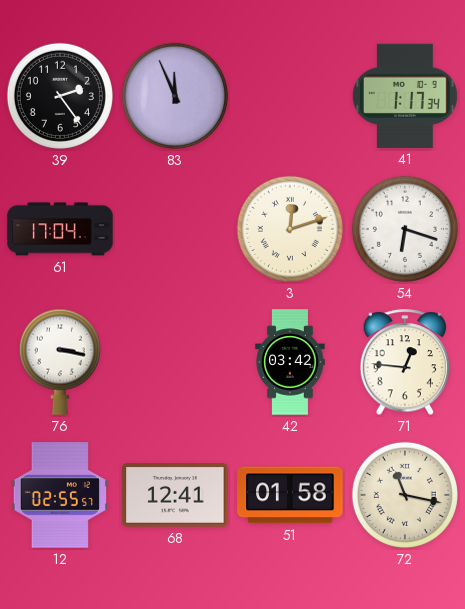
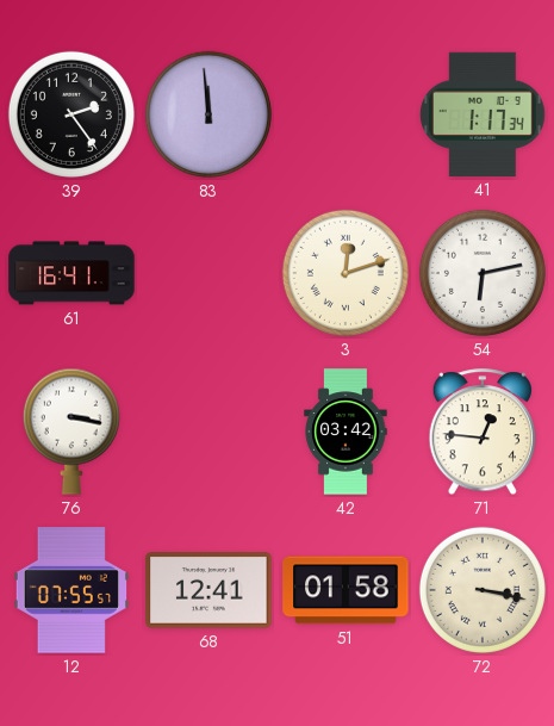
83: 11:56 -> 11:59
61: 17:04 -> 16:41
54: 6:18 -> 6:13
12: 02:55 -> 07:55
72: 11:17 -> 3:17
